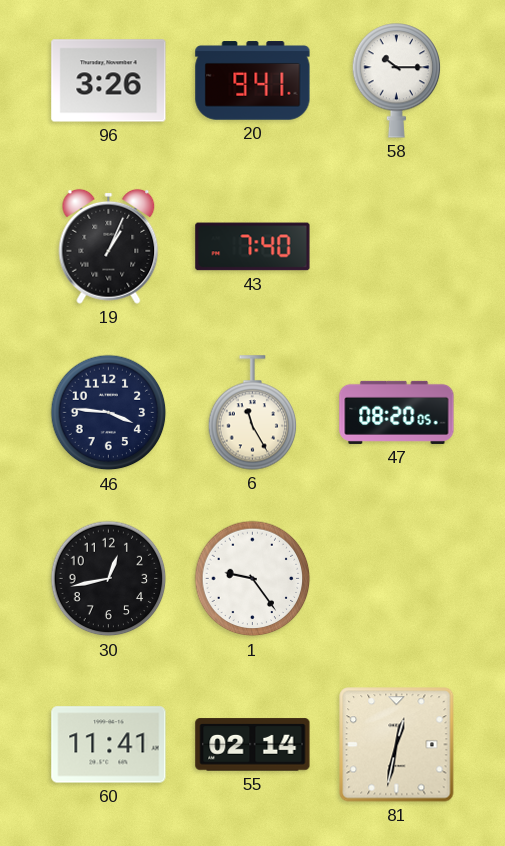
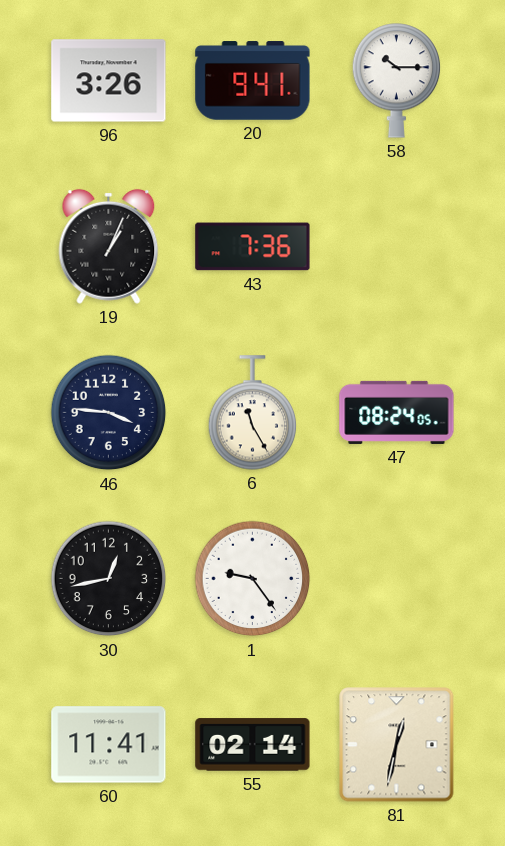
43: 7:40 -> 7:36
47: 08:20 -> 08:24
